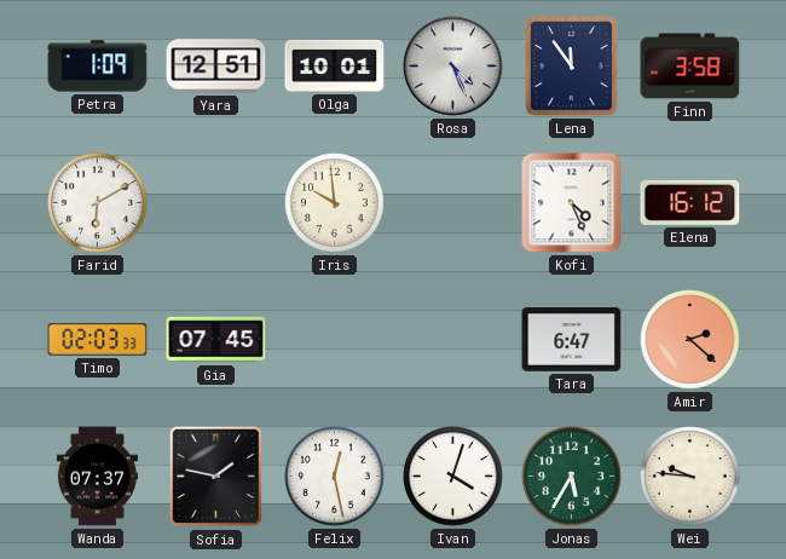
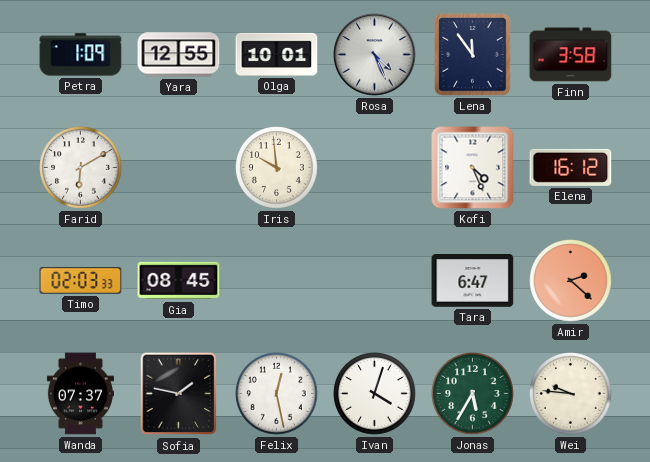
Yara: 12:51 -> 12:55
Gia: 07:45 -> 08:45
